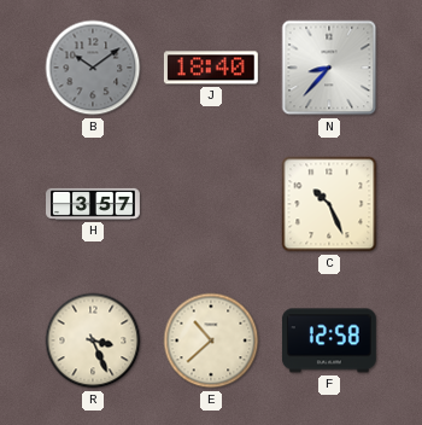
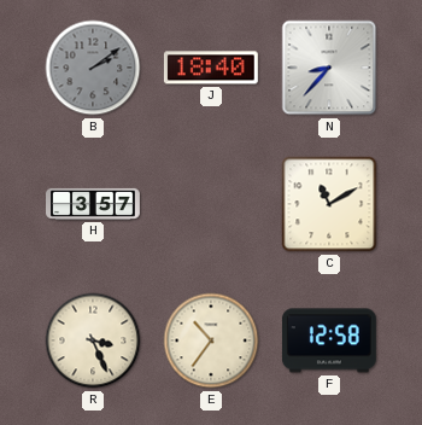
B: 10:09 -> 2:09
C: 10:26 -> 11:10
E: 10:38 -> 10:36
